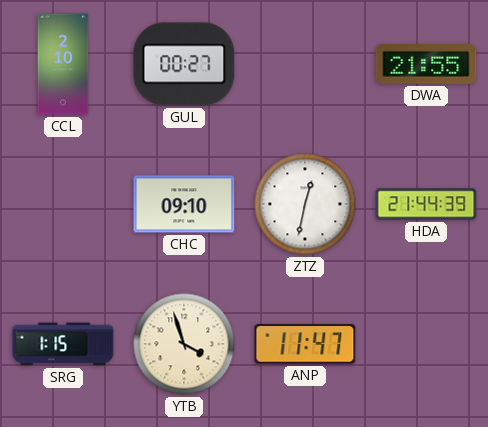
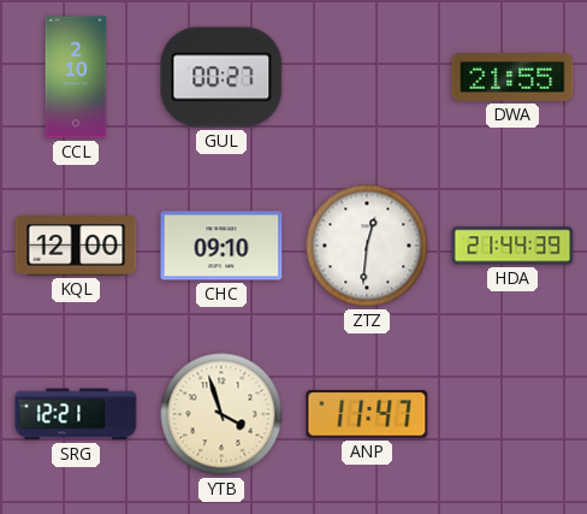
KQL: none -> 12:00
ZTZ: 12:32 -> 12:31
SRG: 1:15 -> 12:21
